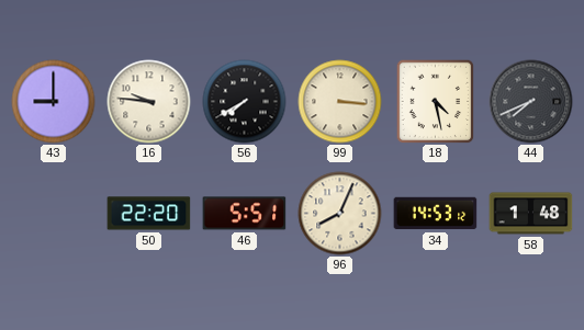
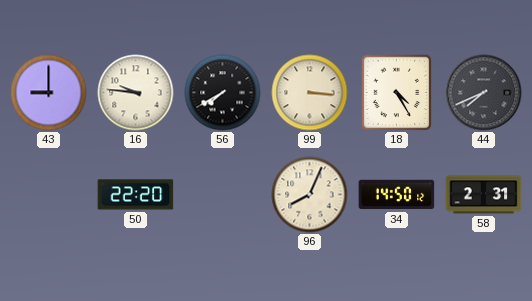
18: 4:28 -> 4:25
46: 5:51 -> none
34: 14:53 -> 14:50
58: 1:48 -> 2:31
